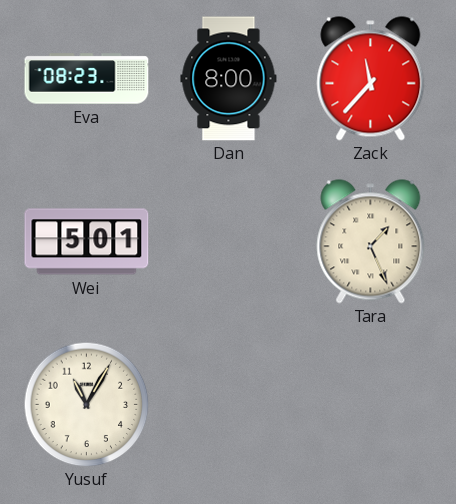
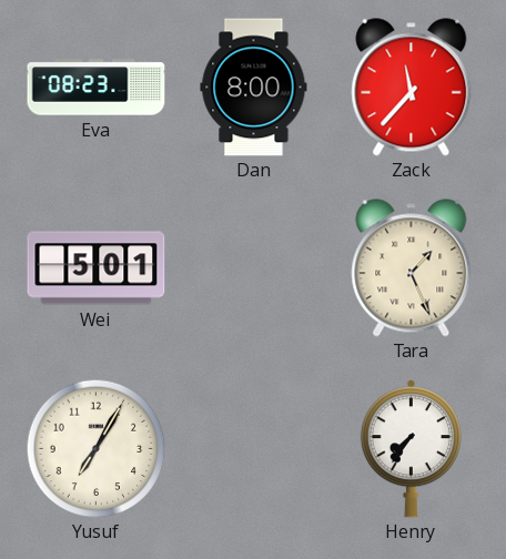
Yusuf: 11:05 -> 7:05
Henry: none -> 7:36
